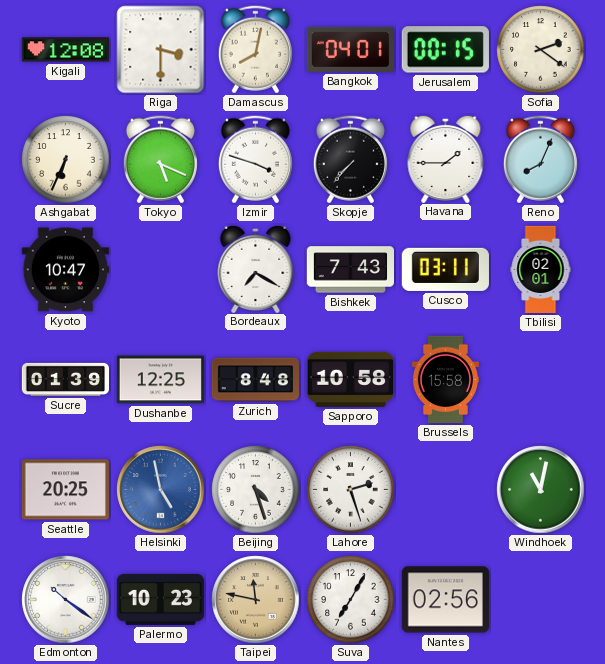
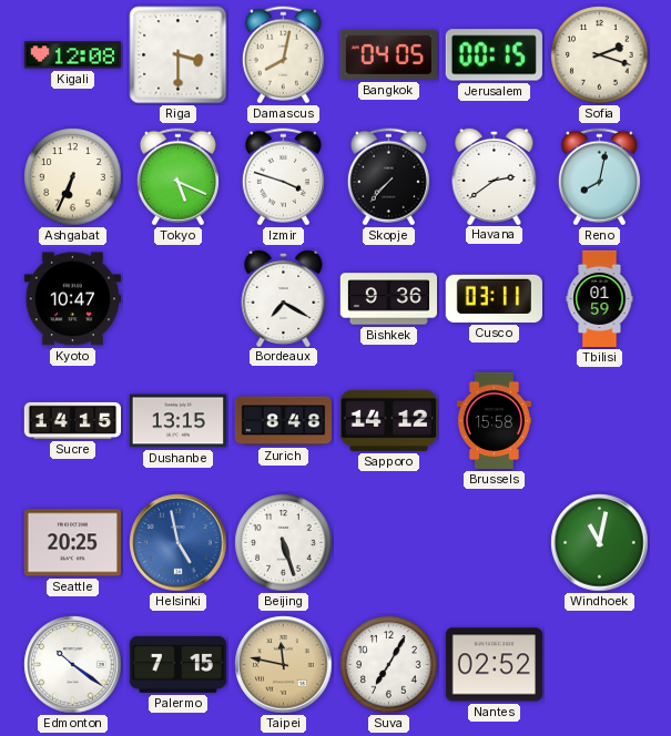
Bangkok: 04:01 -> 04:05
Sofia: 2:21 -> 2:18
Havana: 1:45 -> 2:39
Reno: 8:04 -> 8:02
Bishkek: 7:43 -> 9:36
Tbilisi: 02:01 -> 01:59
Sucre: 01:39 -> 14:15
Dushanbe: 12:25 -> 13:15
Sapporo: 10:58 -> 14:12
Beijing: 4:27 -> 5:27
Lahore: 2:27 -> none
Palermo: 10:23 -> 7:15
Nantes: 02:56 -> 02:52
